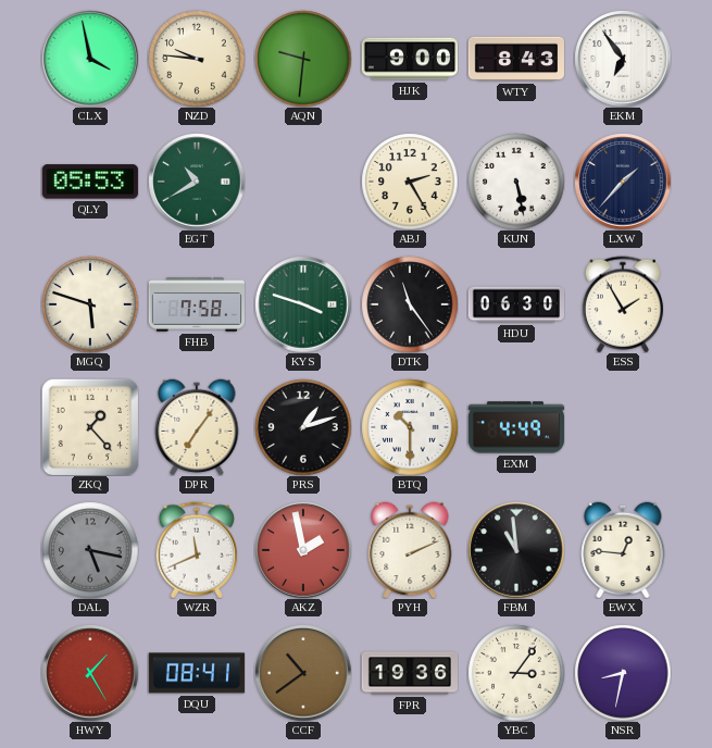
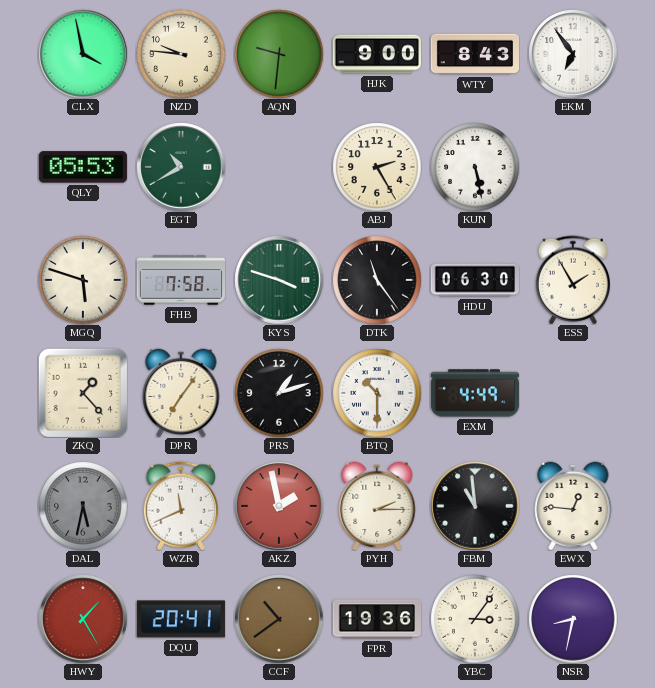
LXW: 1:37 -> none
DAL: 5:17 -> 5:32
PYH: 2:11 -> 2:15
DQU: 08:41 -> 20:41
